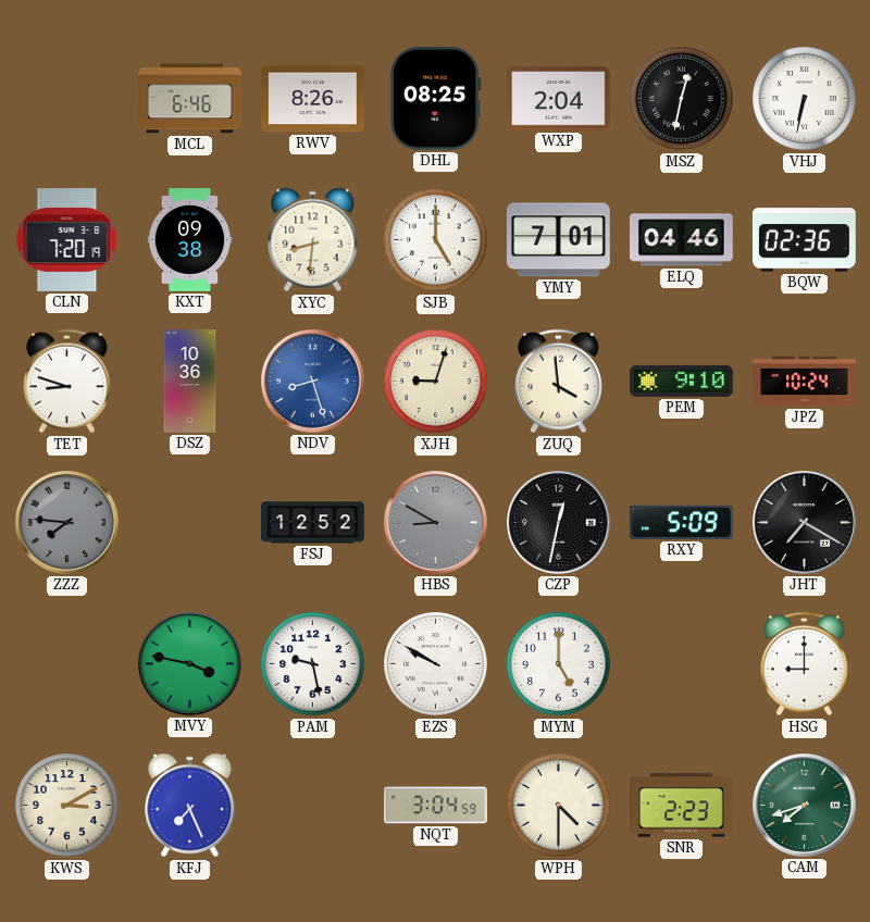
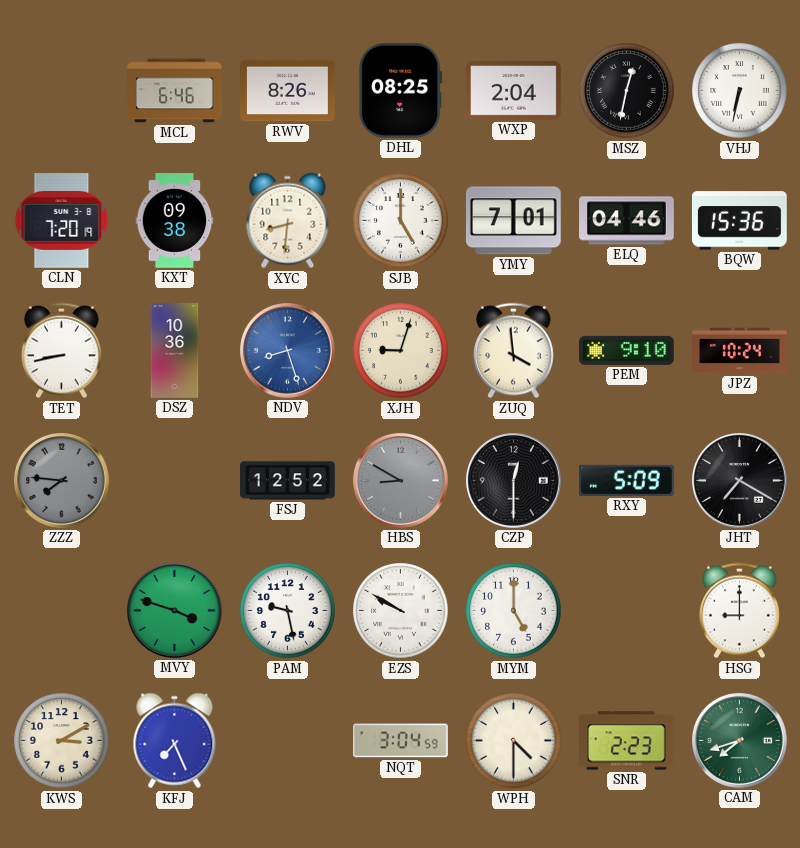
BQW: 02:36 -> 15:36
TET: 8:48 -> 8:43
CZP: 12:32 -> 12:30
MVY: 3:47 -> 3:48
